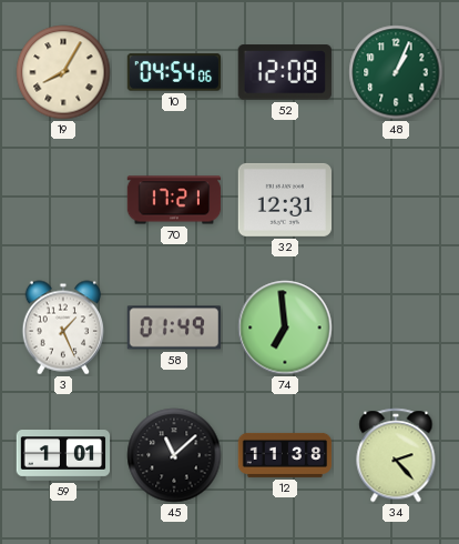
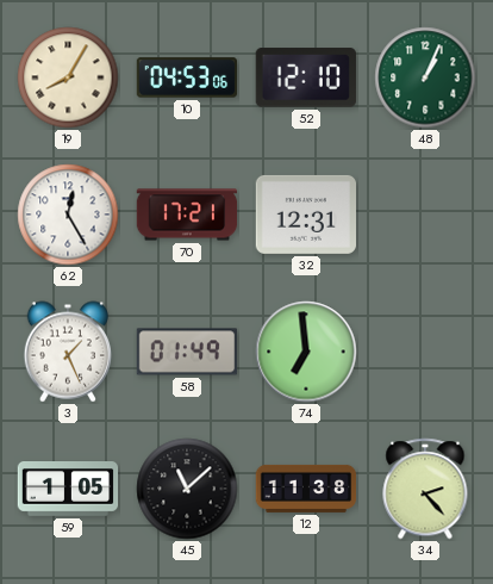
10: 04:54 -> 04:53
52: 12:08 -> 12:10
62: none -> 12:25
59: 1:01 -> 1:05
